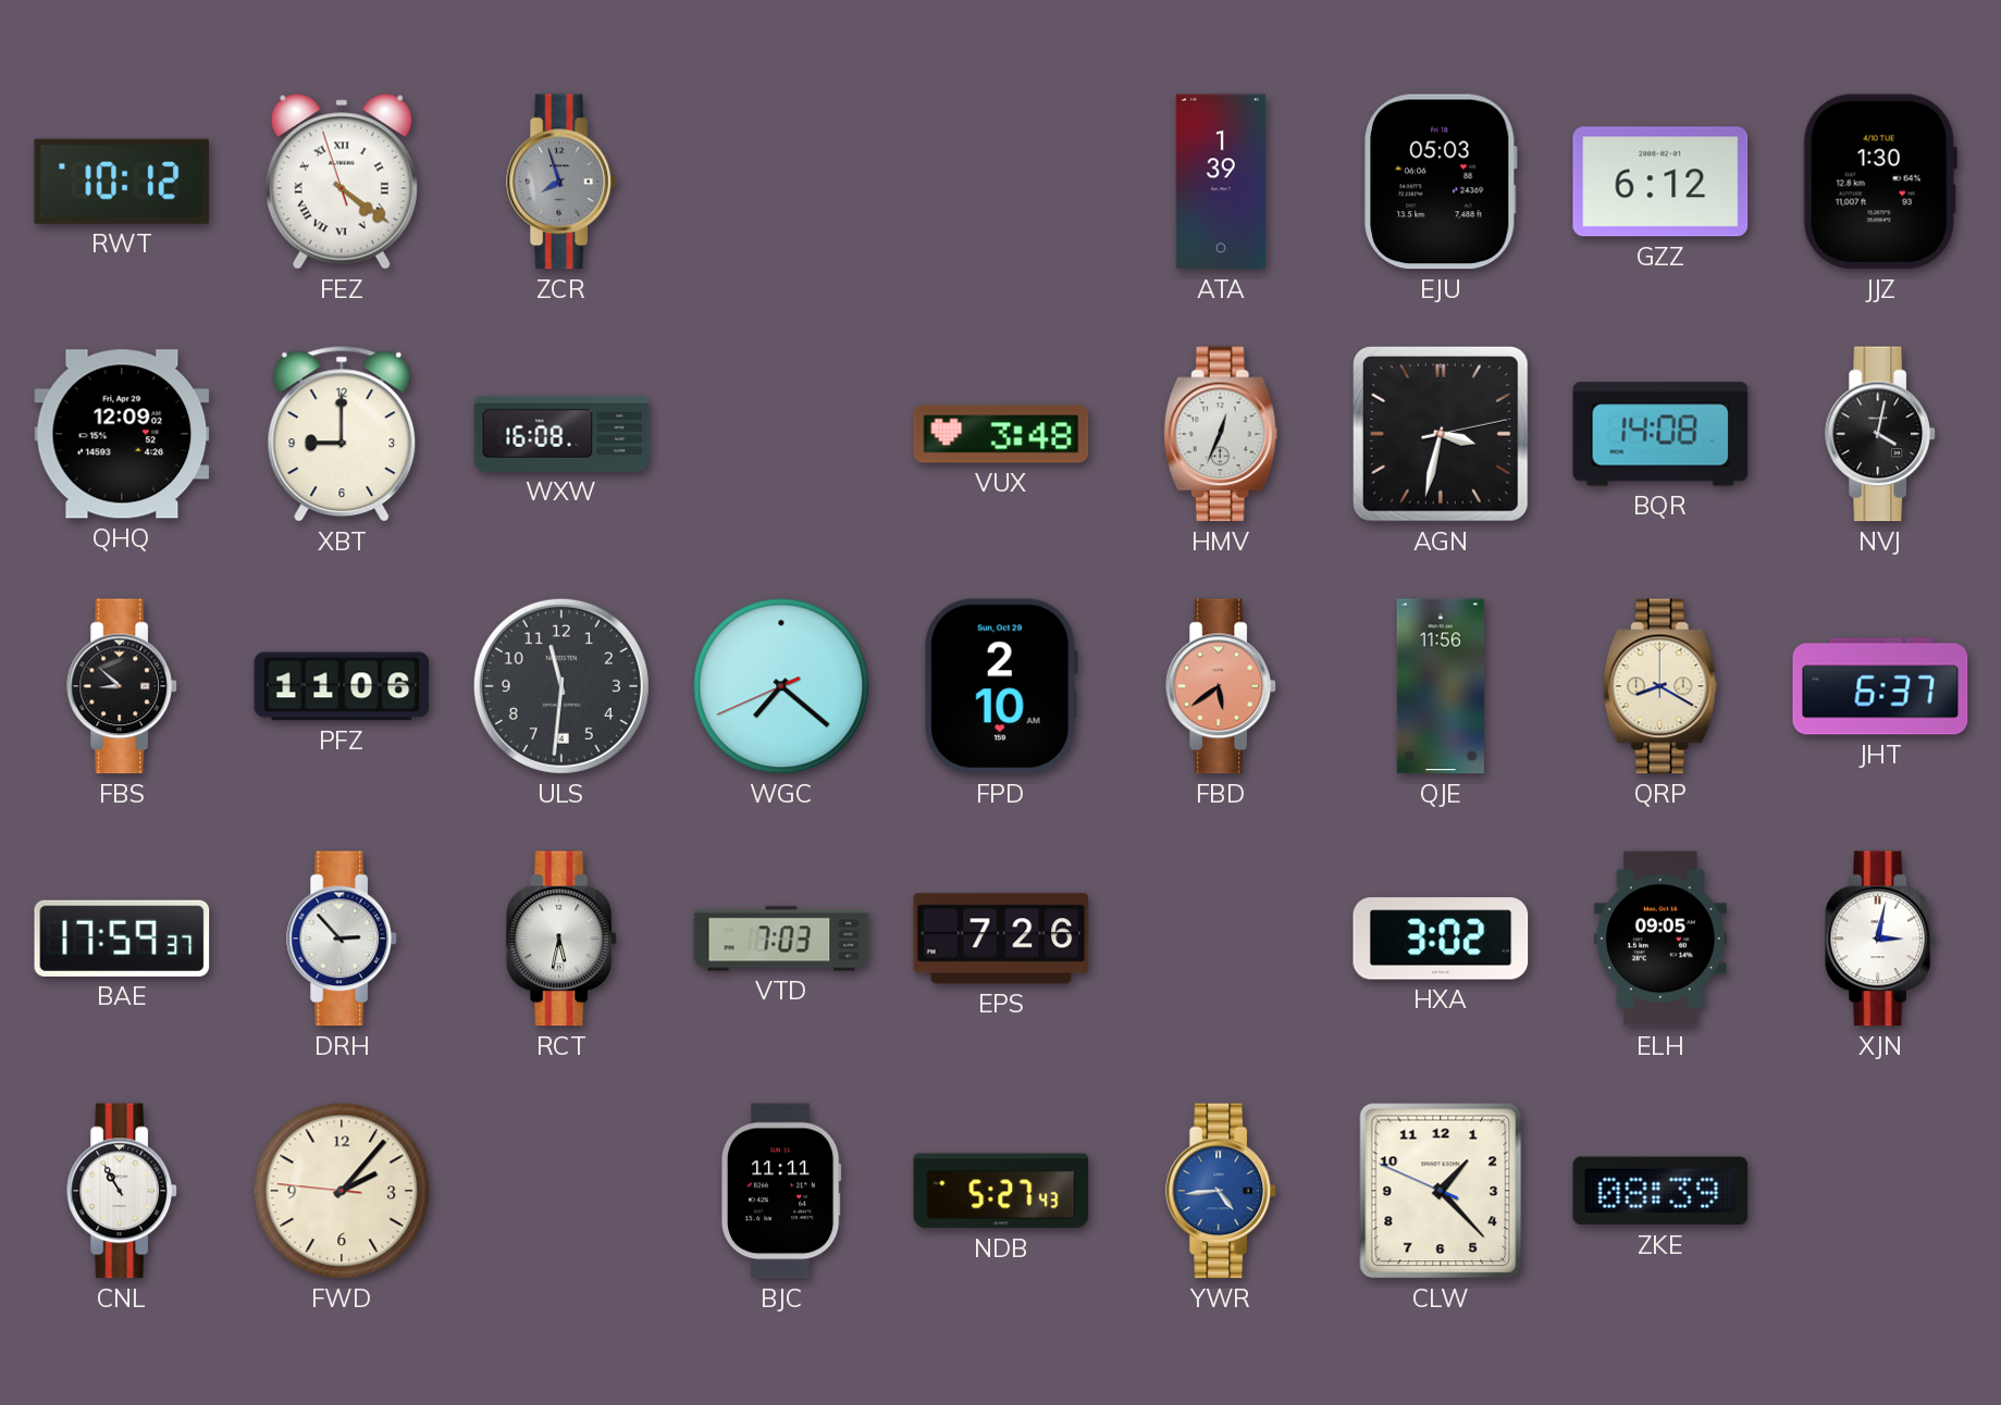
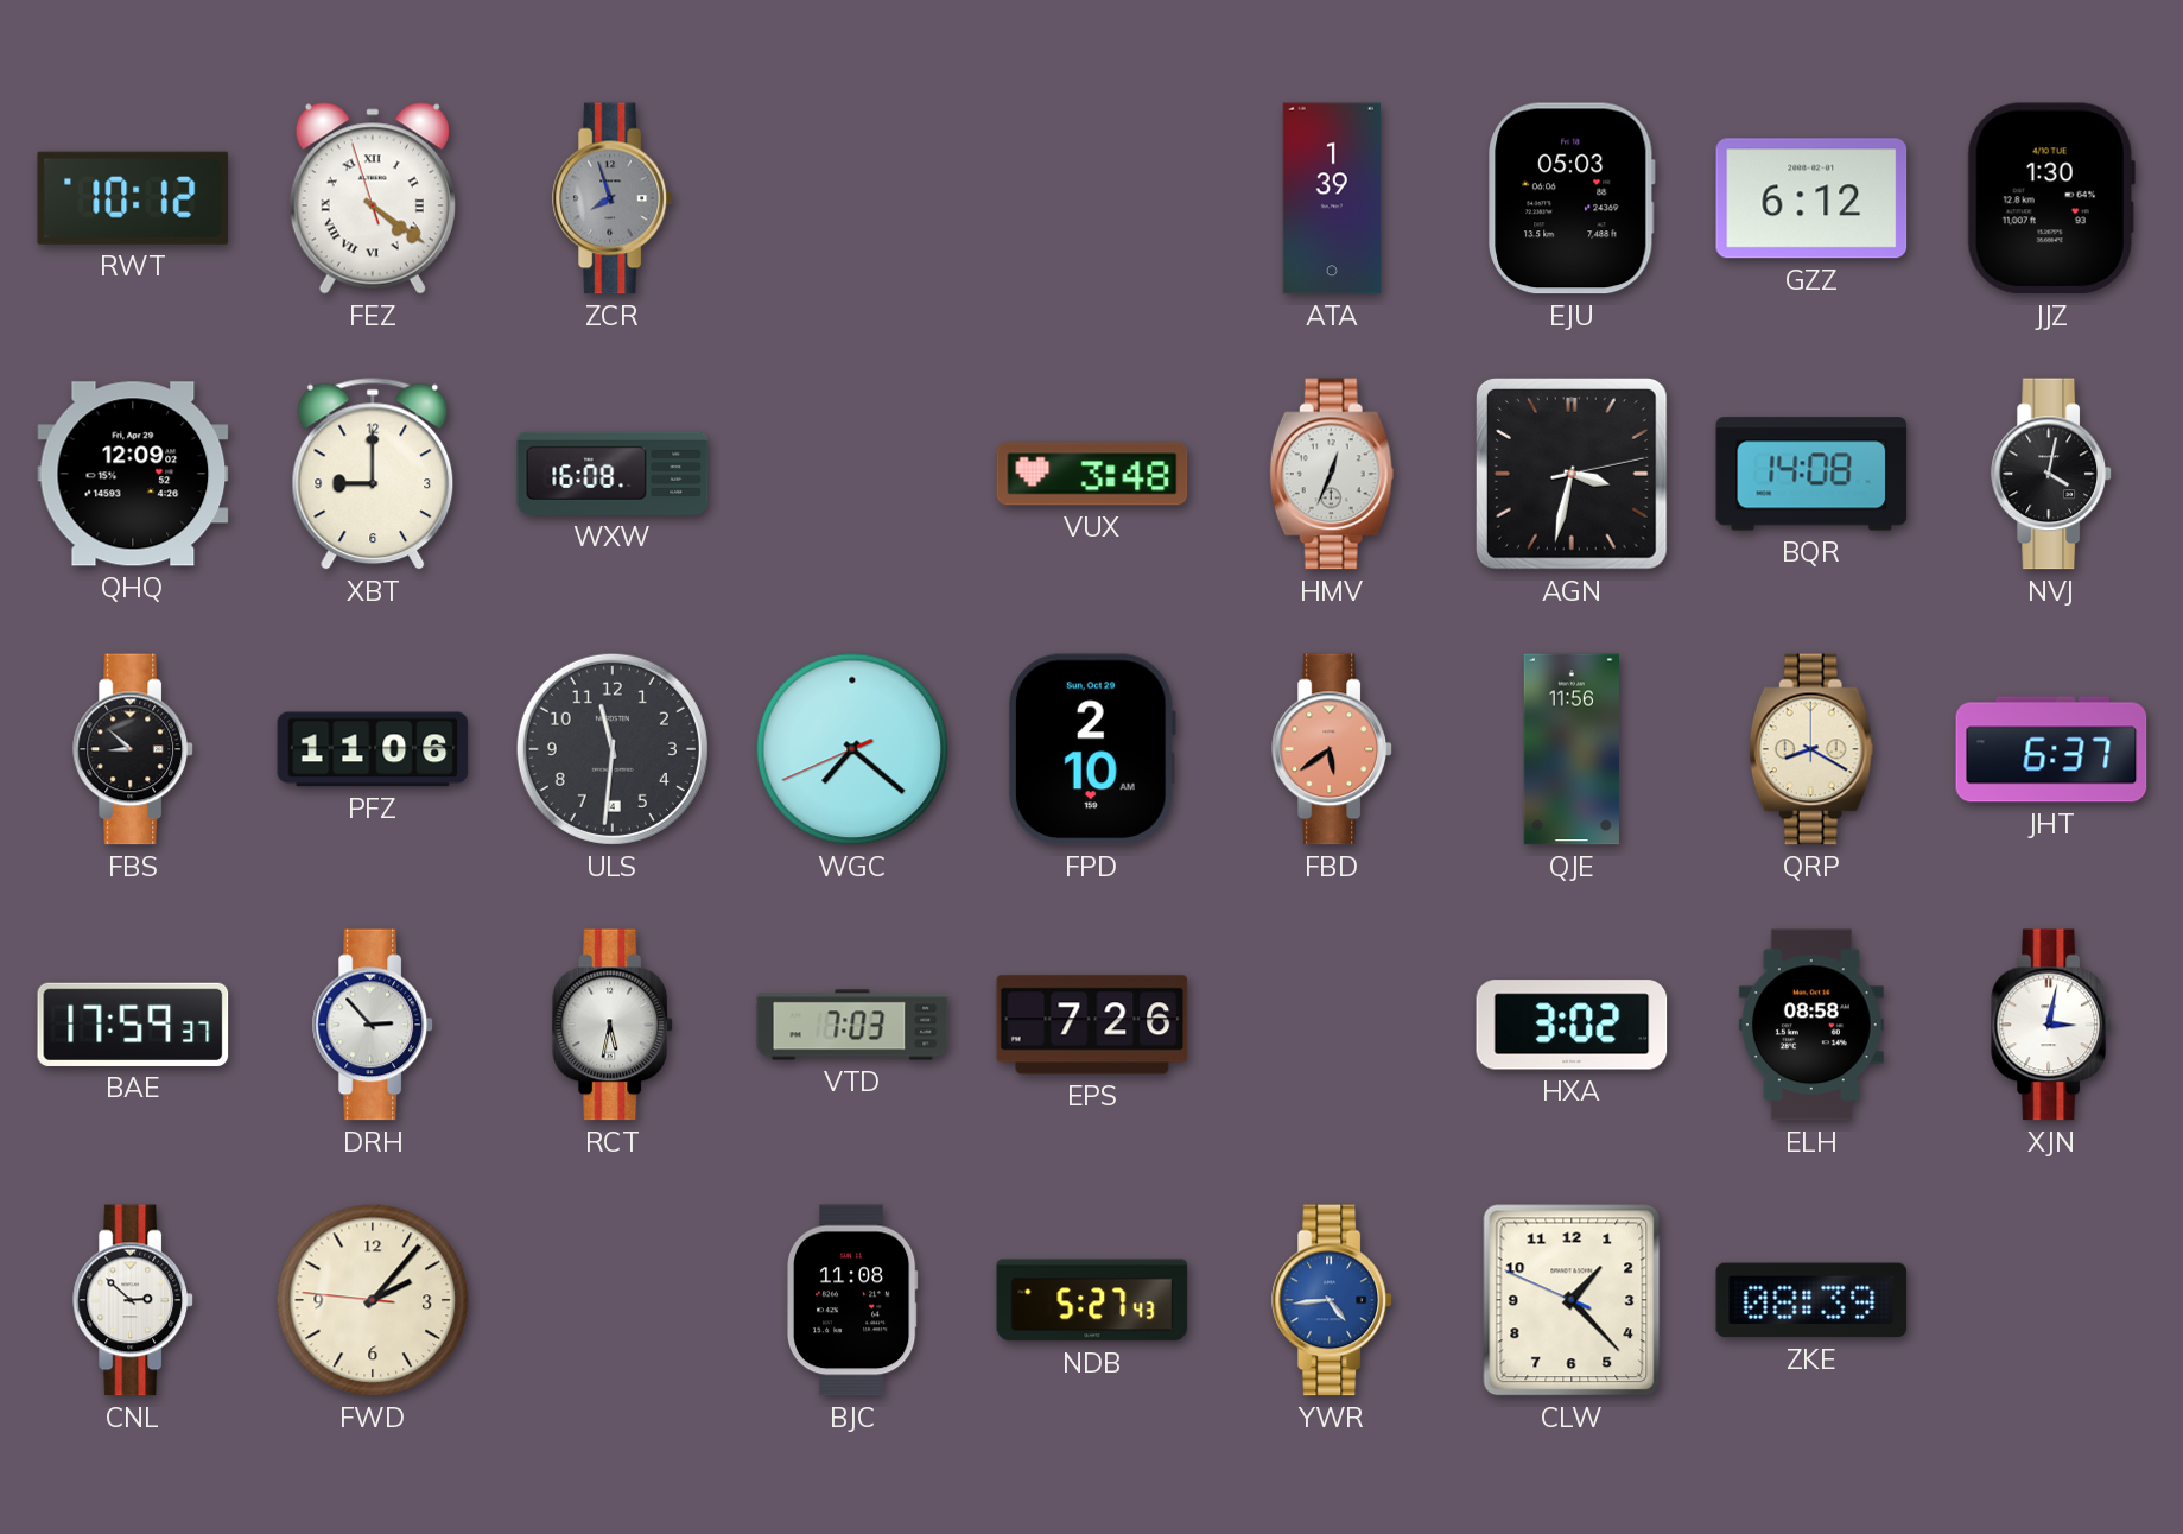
ELH: 09:05 -> 08:58
CNL: 10:55 -> 2:52
BJC: 11:11 -> 11:08
